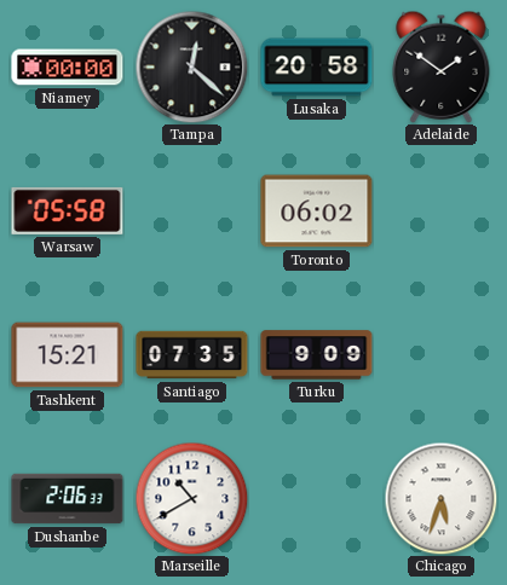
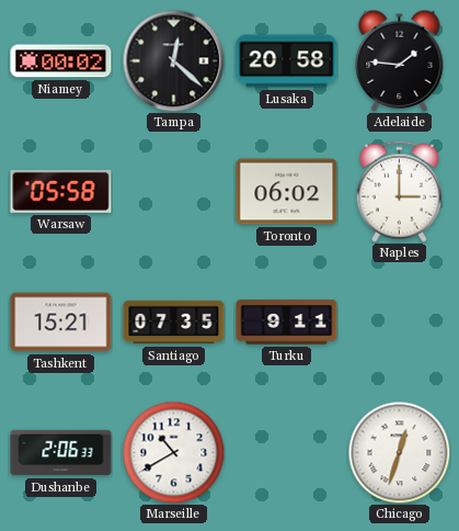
Niamey: 00:00 -> 00:02
Adelaide: 1:51 -> 1:46
Naples: none -> 3:00
Turku: 9:09 -> 9:11
Chicago: 5:33 -> 12:33
